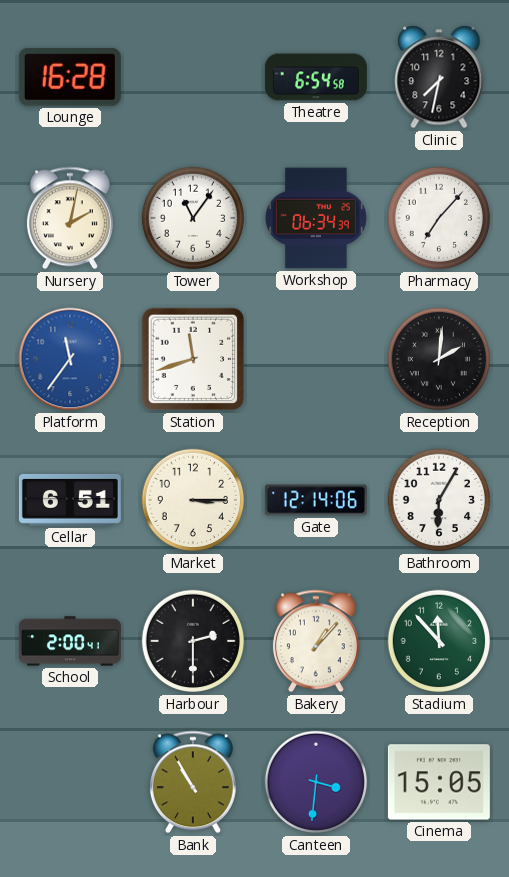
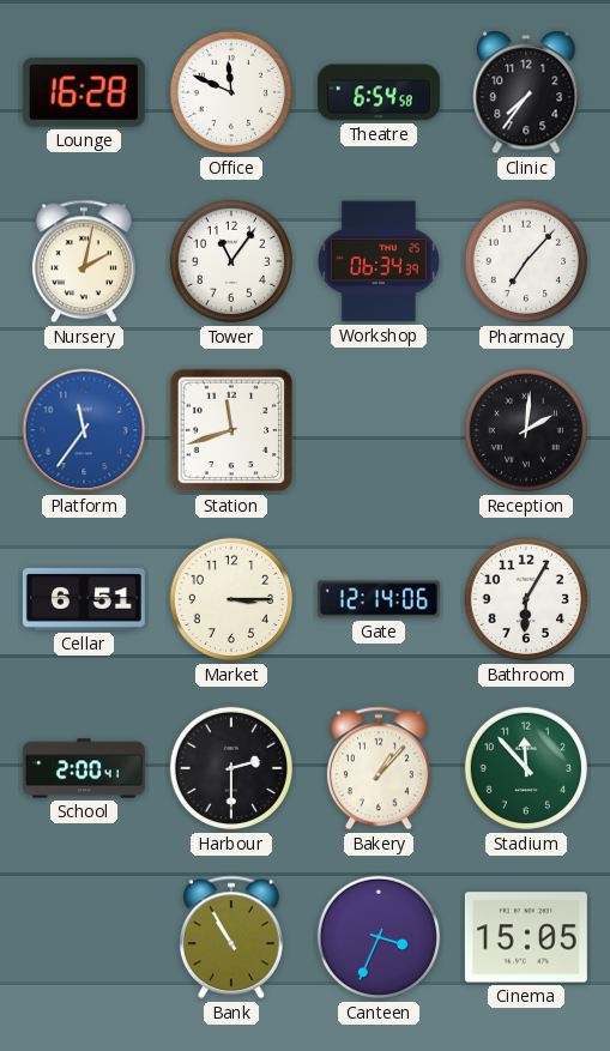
Office: none -> 11:49
Clinic: 7:32 -> 7:36
Canteen: 3:31 -> 3:34
